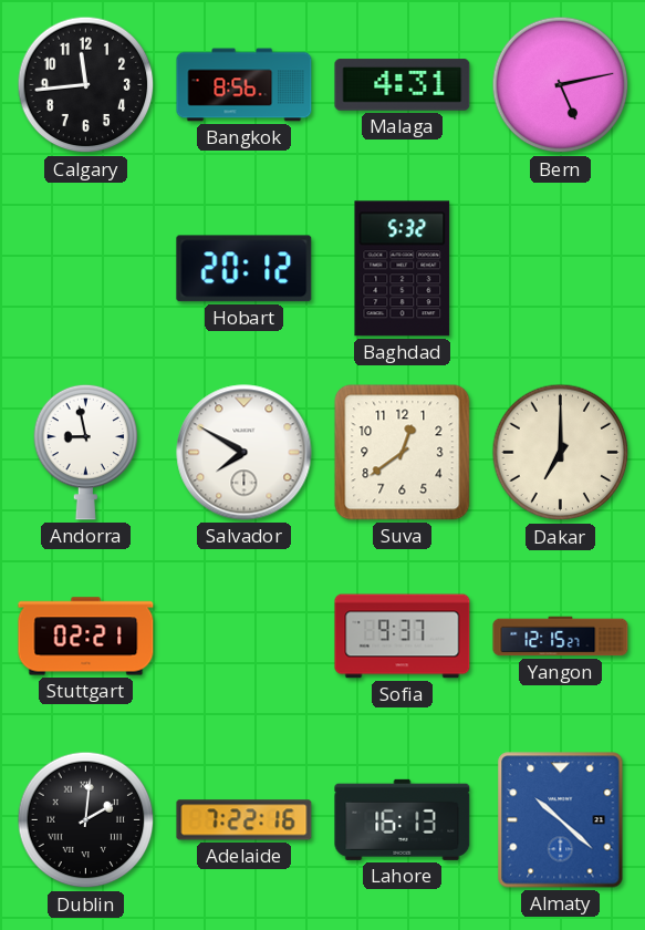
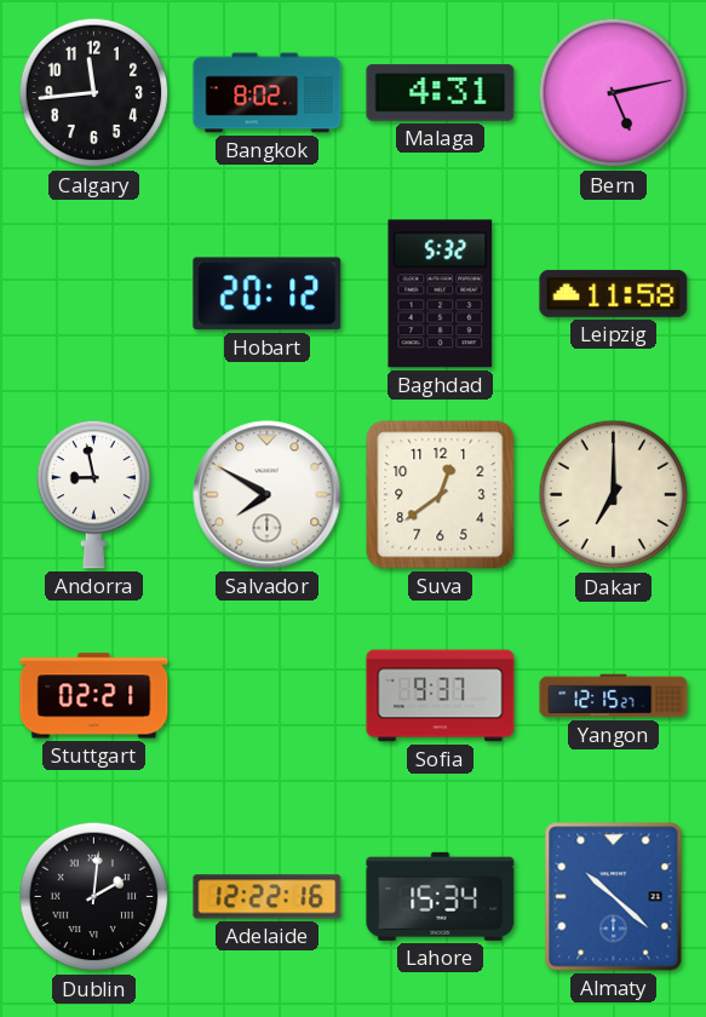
Bangkok: 8:56 -> 8:02
Leipzig: none -> 11:58
Adelaide: 7:22 -> 12:22
Lahore: 16:13 -> 15:34
